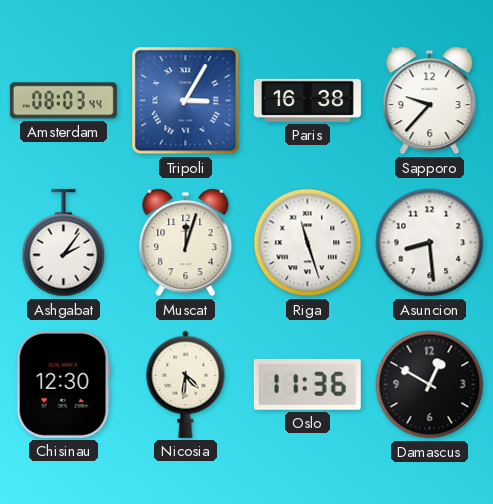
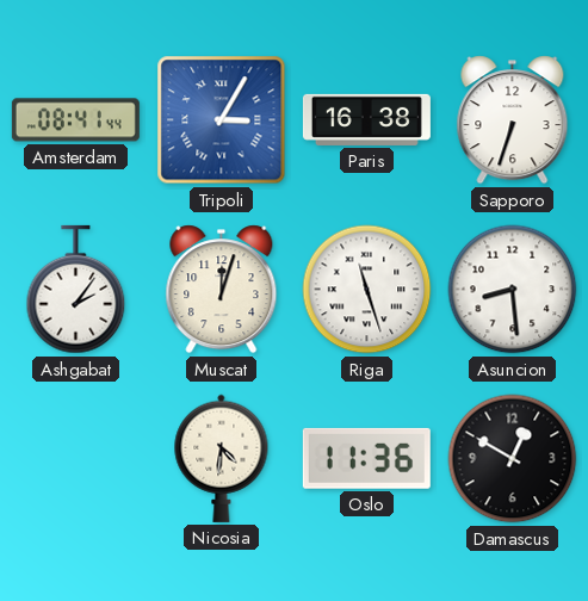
Amsterdam: 08:03 -> 08:41
Sapporo: 9:37 -> 6:33
Chisinau: 12:30 -> none
